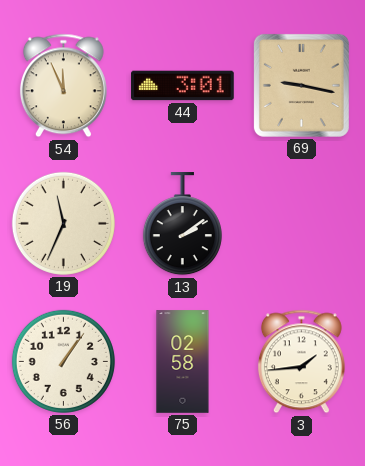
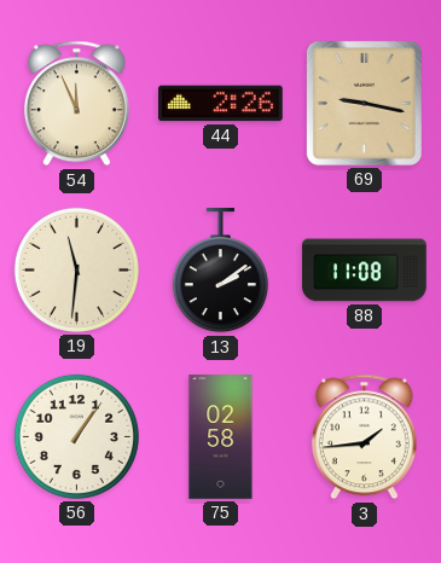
44: 3:01 -> 2:26
19: 11:34 -> 11:31
88: none -> 11:08
